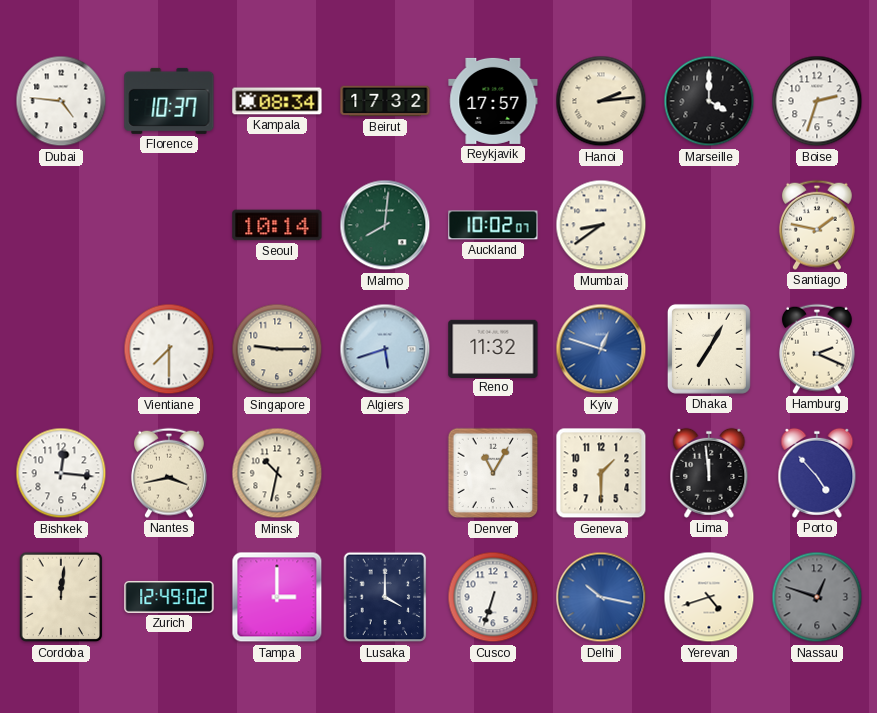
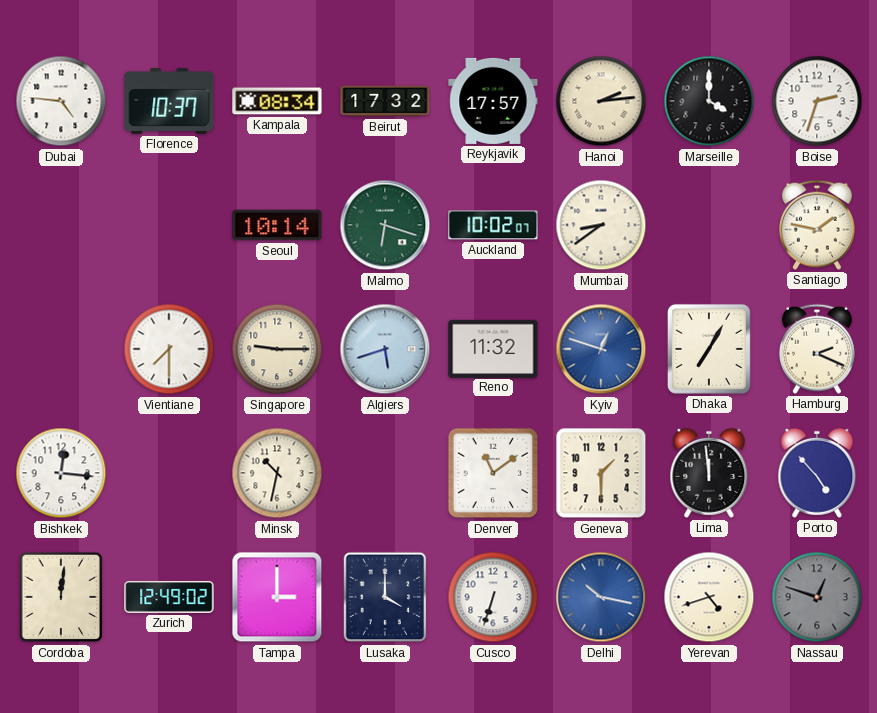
Malmo: 8:01 -> 6:18
Nantes: 3:43 -> none
Denver: 11:05 -> 11:09
